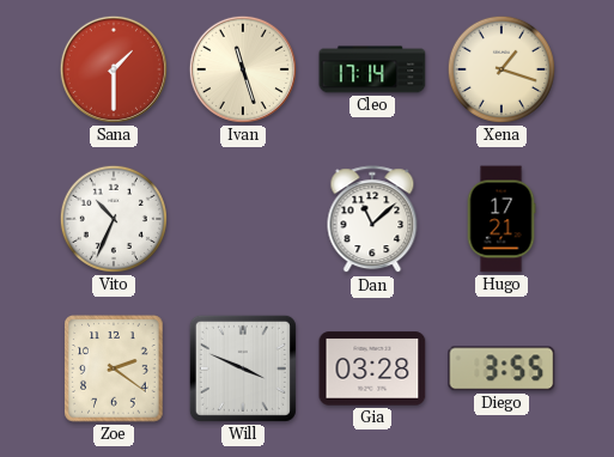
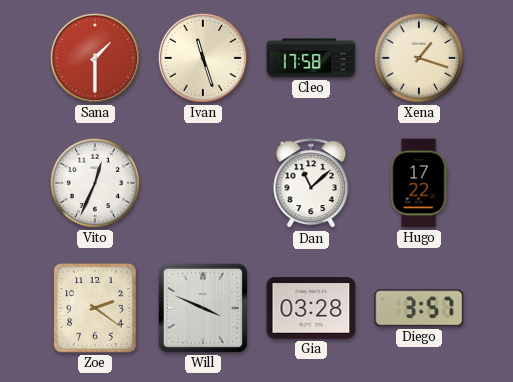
Cleo: 17:14 -> 17:58
Vito: 10:34 -> 12:34
Hugo: 17:21 -> 17:22
Diego: 3:55 -> 3:57
